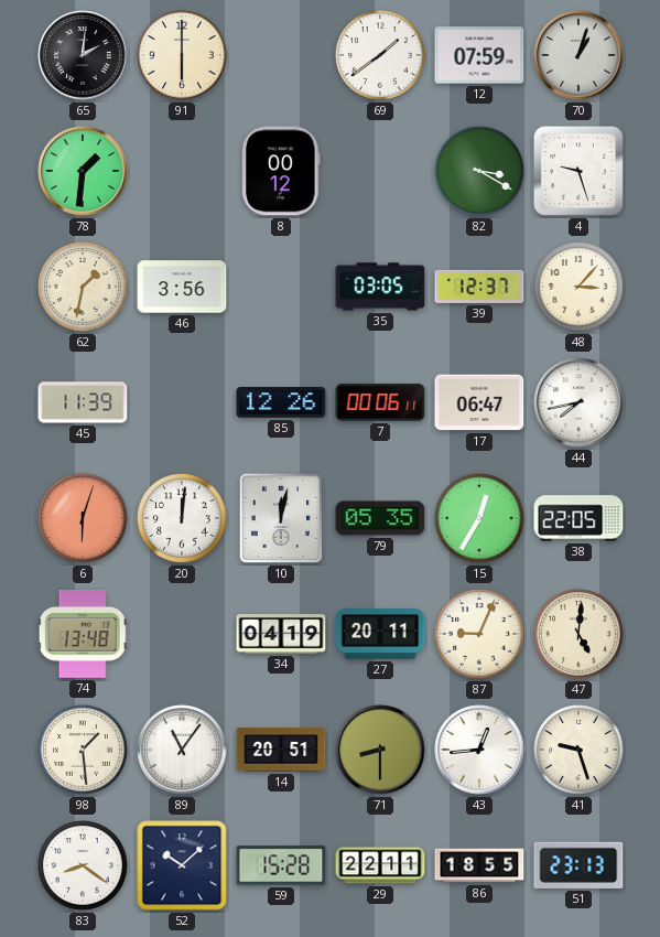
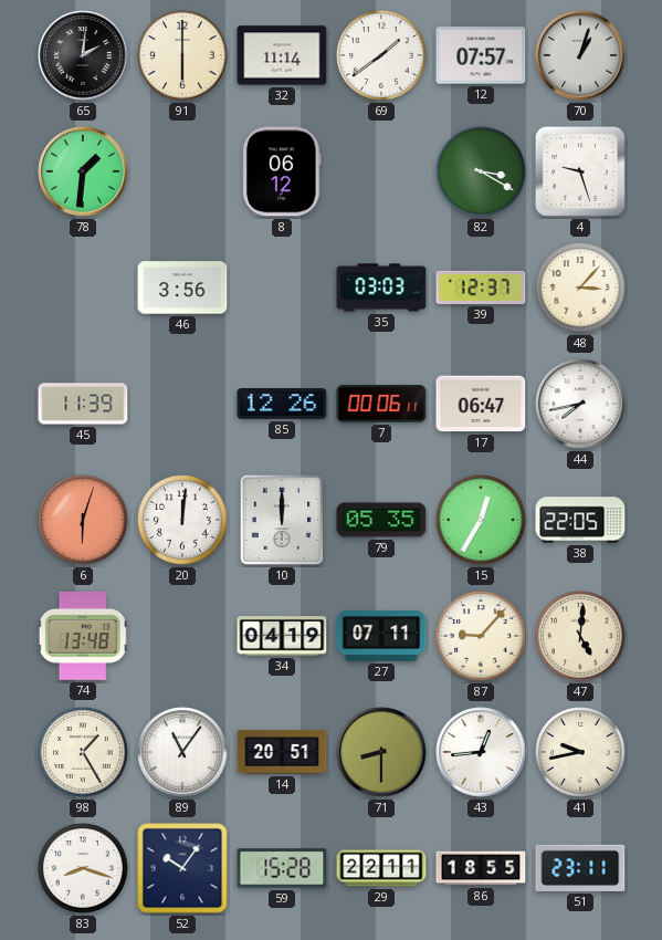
32: none -> 11:14
12: 07:59 -> 07:57
8: 00:12 -> 06:12
62: 1:32 -> none
35: 03:05 -> 03:03
10: 12:02 -> 12:00
27: 20:11 -> 07:11
87: 9:04 -> 9:07
98: 1:29 -> 1:25
41: 9:27 -> 9:43
83: 8:21 -> 8:18
52: 10:08 -> 10:06
51: 23:13 -> 23:11
